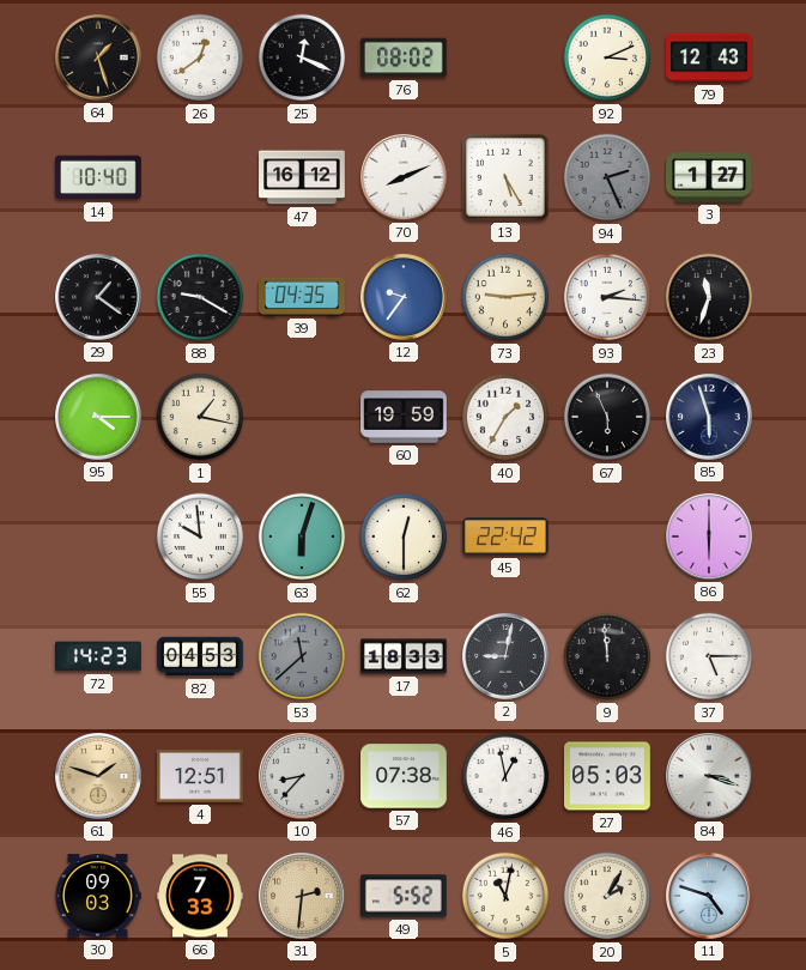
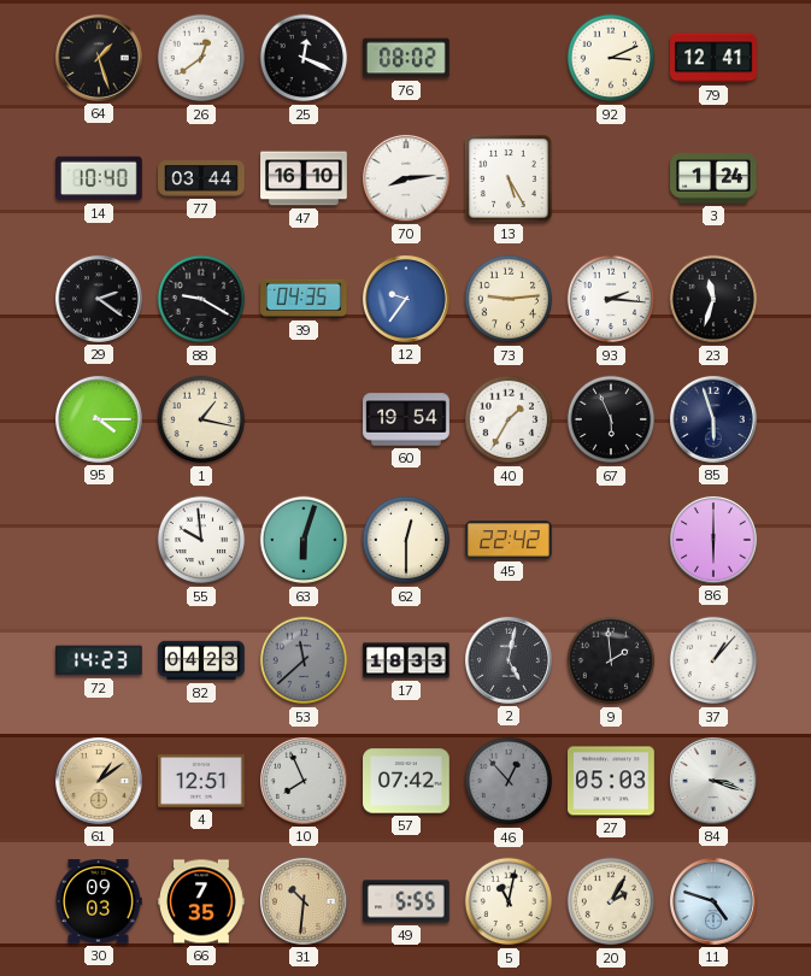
79: 12:43 -> 12:41
77: none -> 03:44
47: 16:12 -> 16:10
70: 8:11 -> 8:14
94: 2:26 -> none
3: 1:27 -> 1:24
29: 1:21 -> 2:21
60: 19:59 -> 19:54
82: 04:53 -> 04:23
2: 9:02 -> 5:02
9: 11:59 -> 1:59
37: 5:15 -> 1:07
61: 1:48 -> 1:09
10: 8:37 -> 7:56
57: 07:38 -> 07:42
46: 12:58 -> 12:53
46 dial: white -> grey
66: 7:33 -> 7:35
31: 2:31 -> 10:31
49: 5:52 -> 5:55
